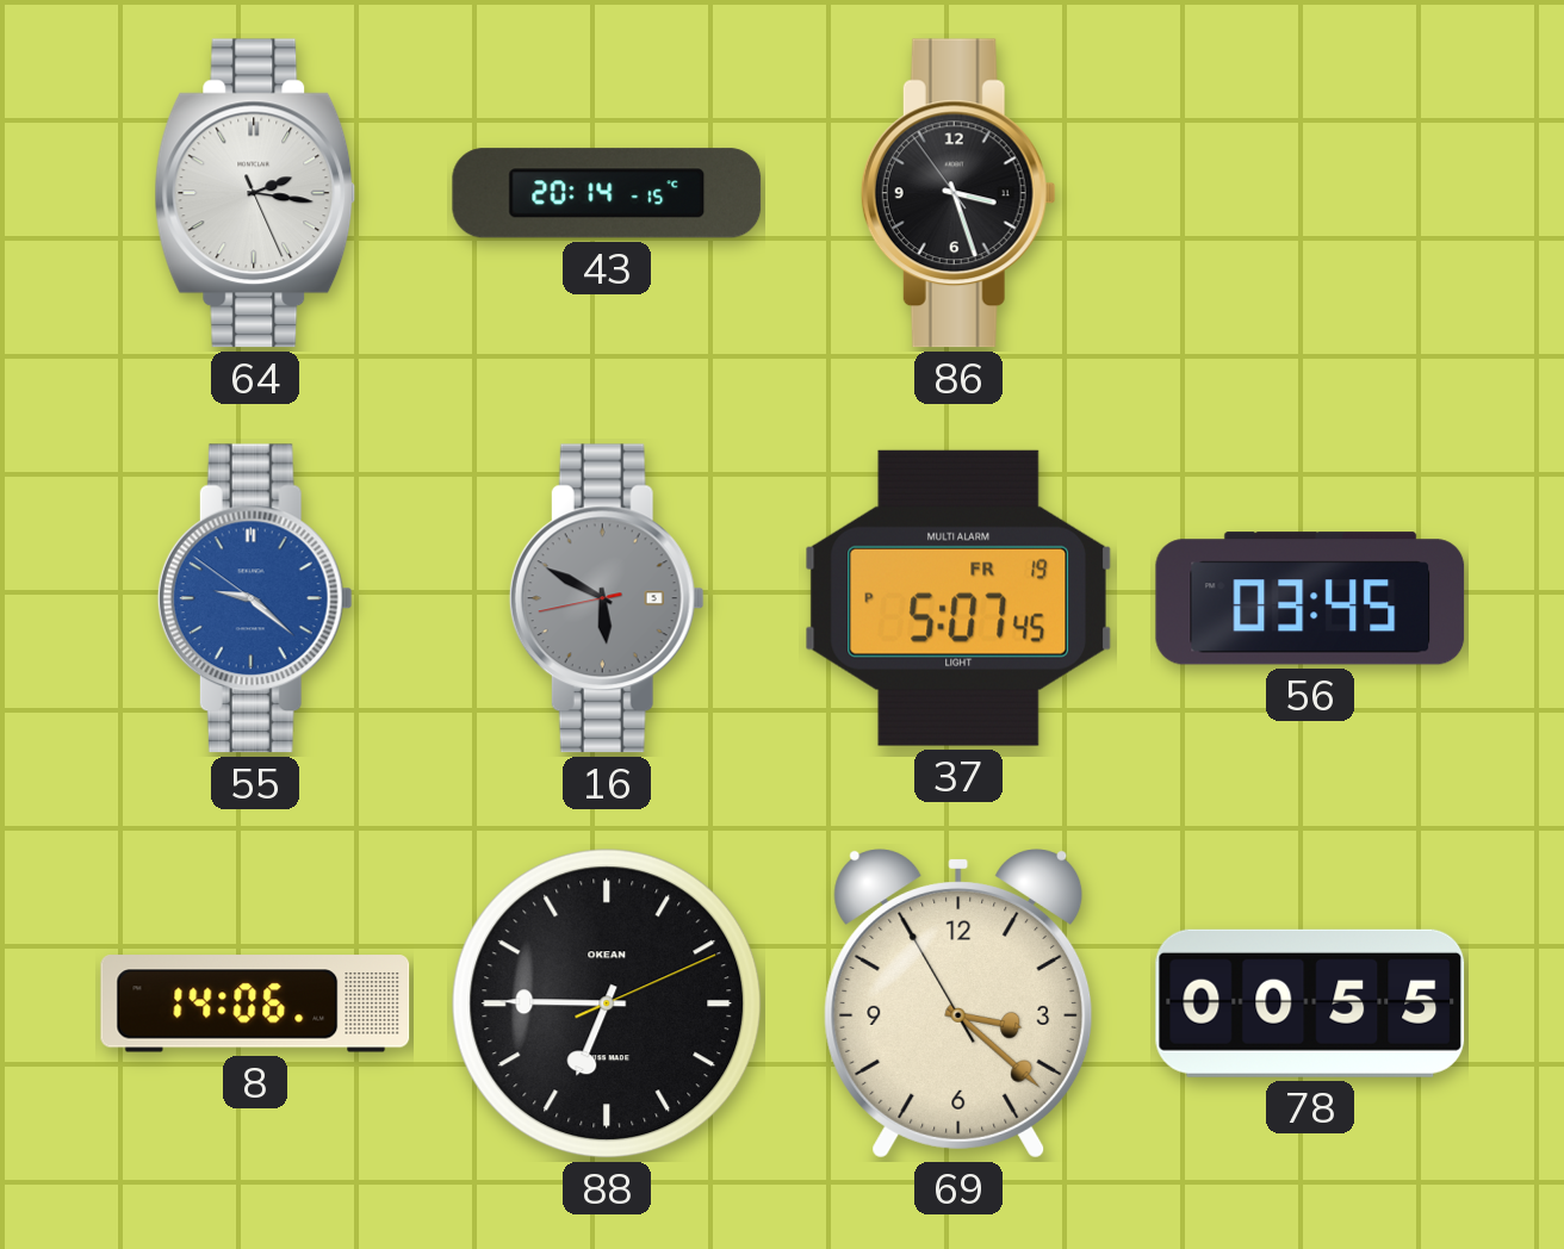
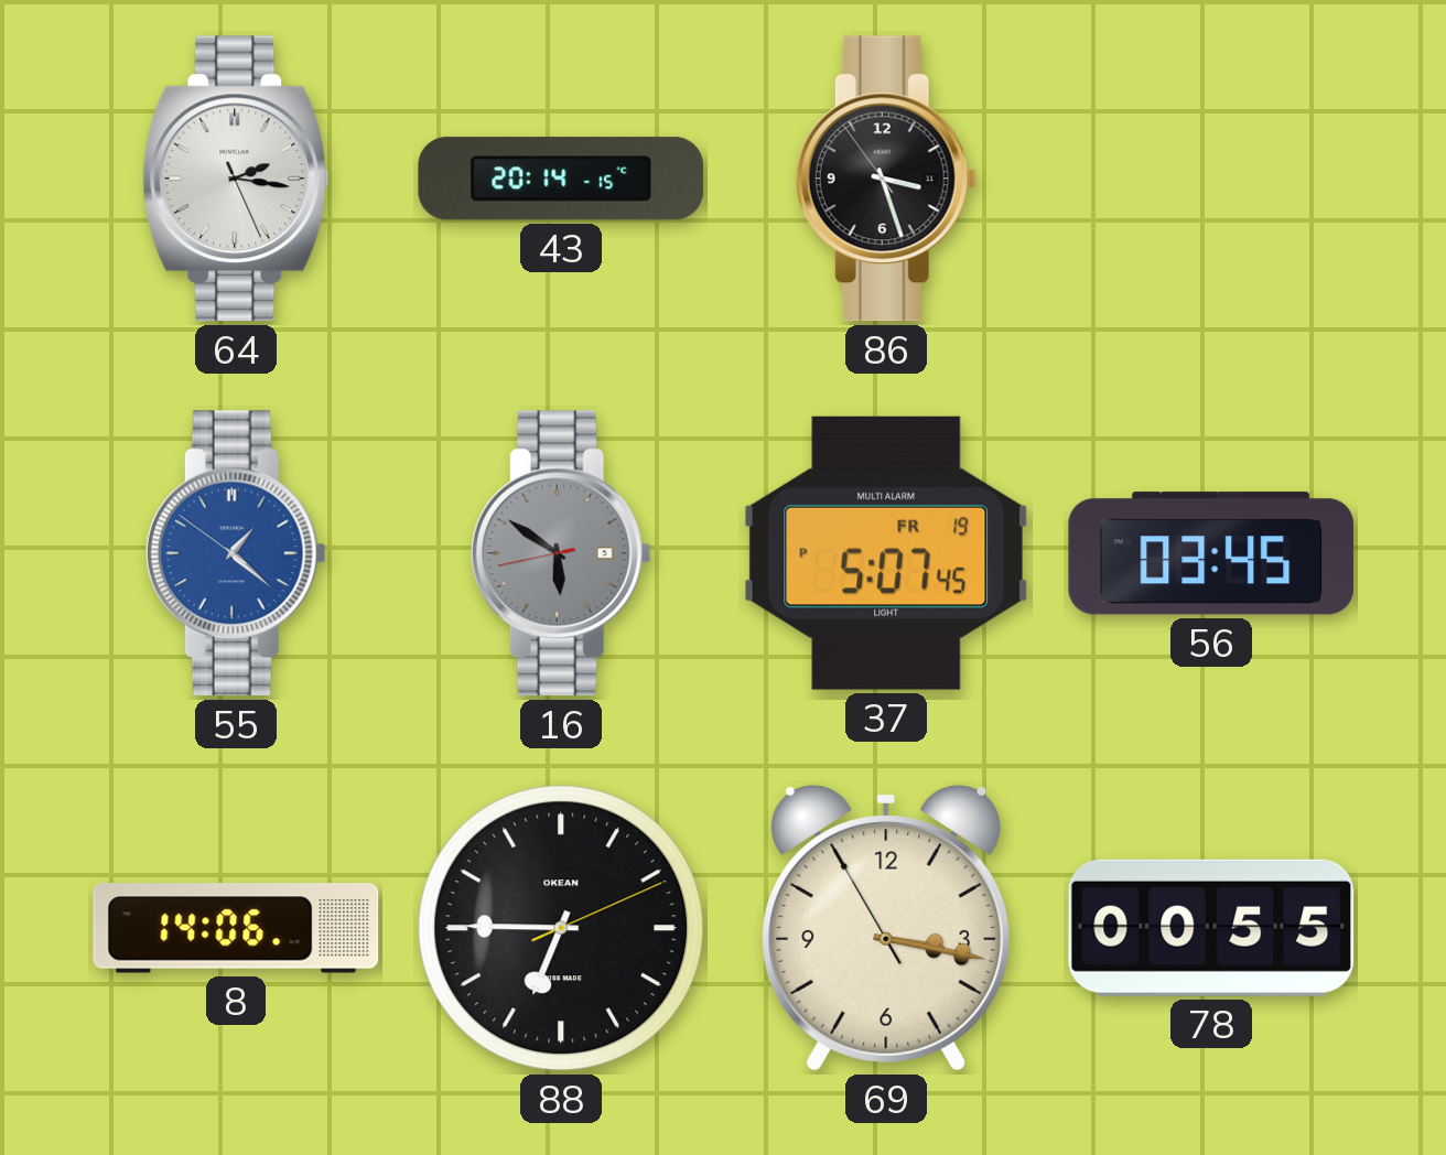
55: 9:21 -> 1:21
16: 5:49 -> 5:50
69: 3:21 -> 3:16
